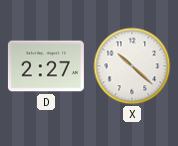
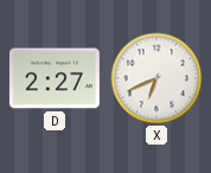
X: 10:22 -> 6:41
